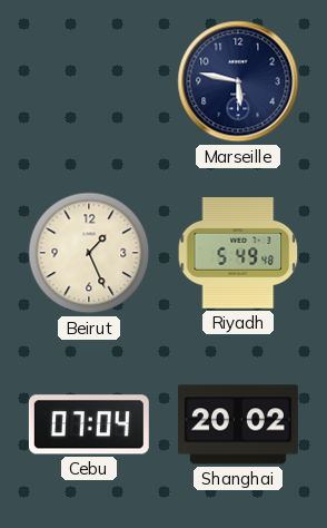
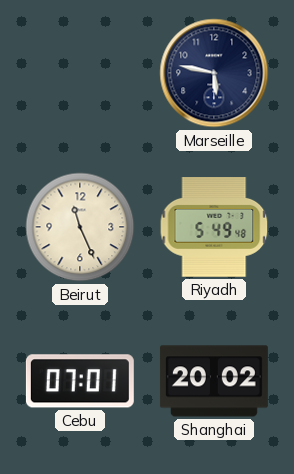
Beirut: 1:26 -> 11:26
Cebu: 07:04 -> 07:01
